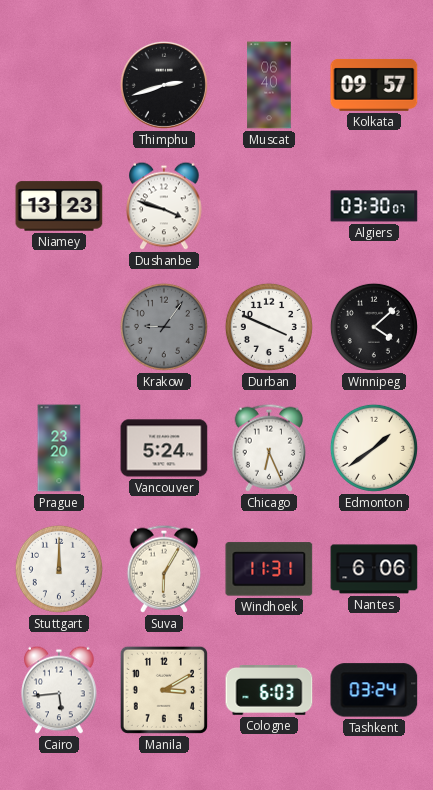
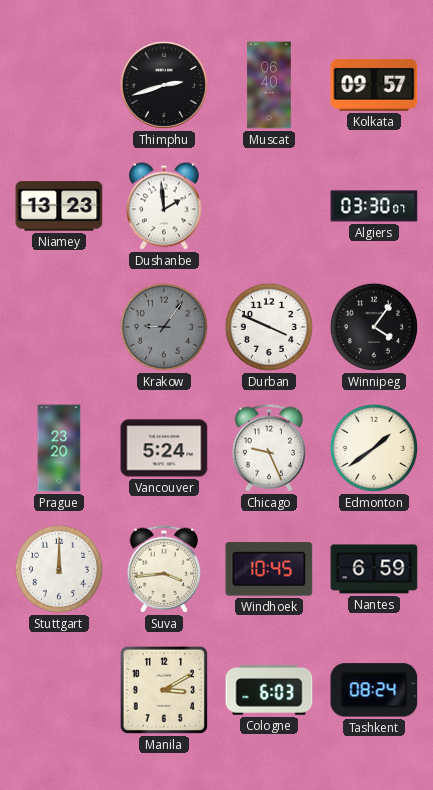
Dushanbe: 3:48 -> 1:59
Winnipeg: 4:08 -> 4:06
Chicago: 6:26 -> 9:26
Suva: 6:05 -> 3:44
Windhoek: 11:31 -> 10:45
Nantes: 6:06 -> 6:59
Cairo: 5:44 -> none
Tashkent: 03:24 -> 08:24
